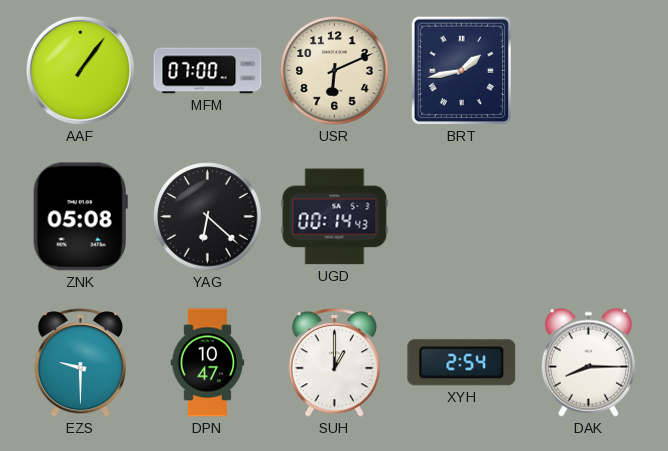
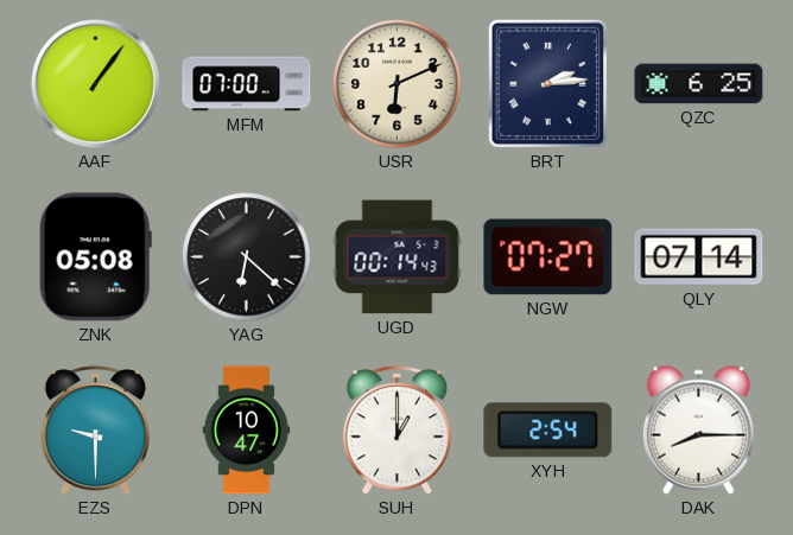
BRT: 1:43 -> 2:14
QZC: none -> 6:25
NGW: none -> 07:27
QLY: none -> 07:14
